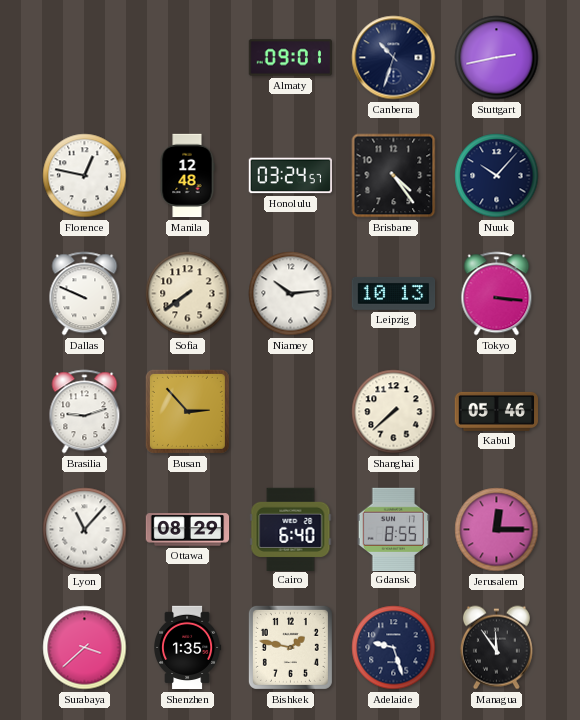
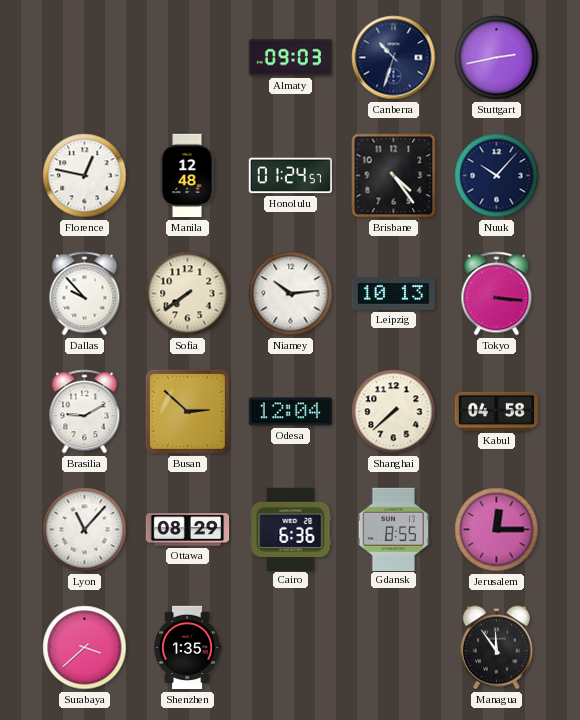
Almaty: 09:01 -> 09:03
Honolulu: 03:24 -> 01:24
Dallas: 9:49 -> 9:53
Brasilia: 9:12 -> 9:10
Busan: 2:53 -> 2:52
Odesa: none -> 12:04
Kabul: 05:46 -> 04:58
Cairo: 6:40 -> 6:36
Bishkek: 1:47 -> none
Adelaide: 9:27 -> none
